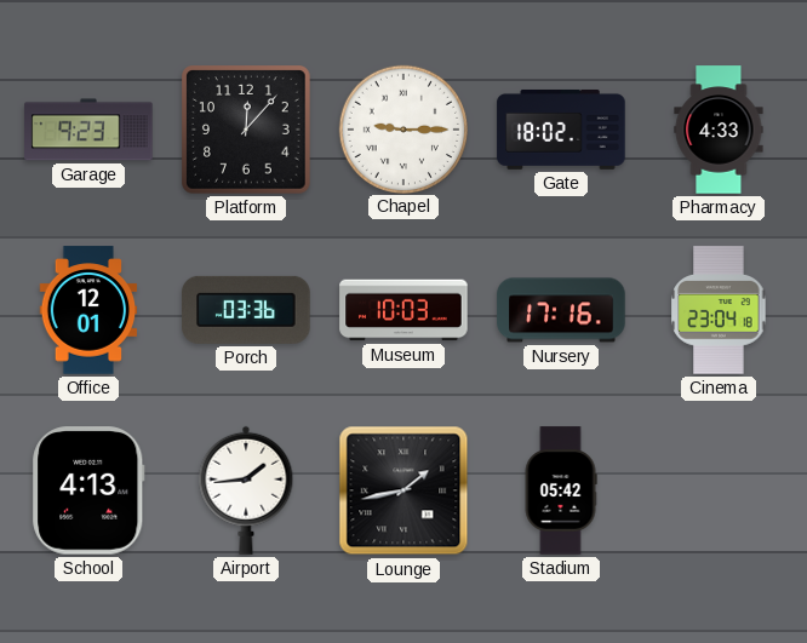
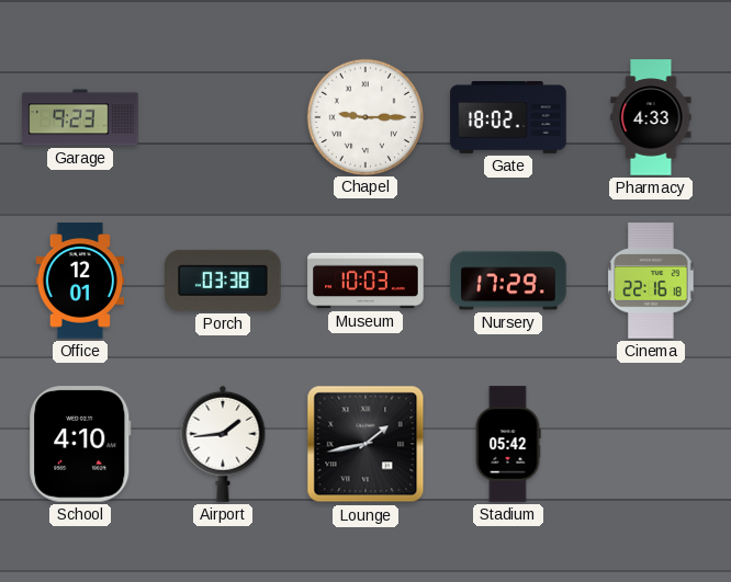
Platform: 12:07 -> none
Porch: 03:36 -> 03:38
Nursery: 17:16 -> 17:29
Cinema: 23:04 -> 22:16
School: 4:13 -> 4:10
